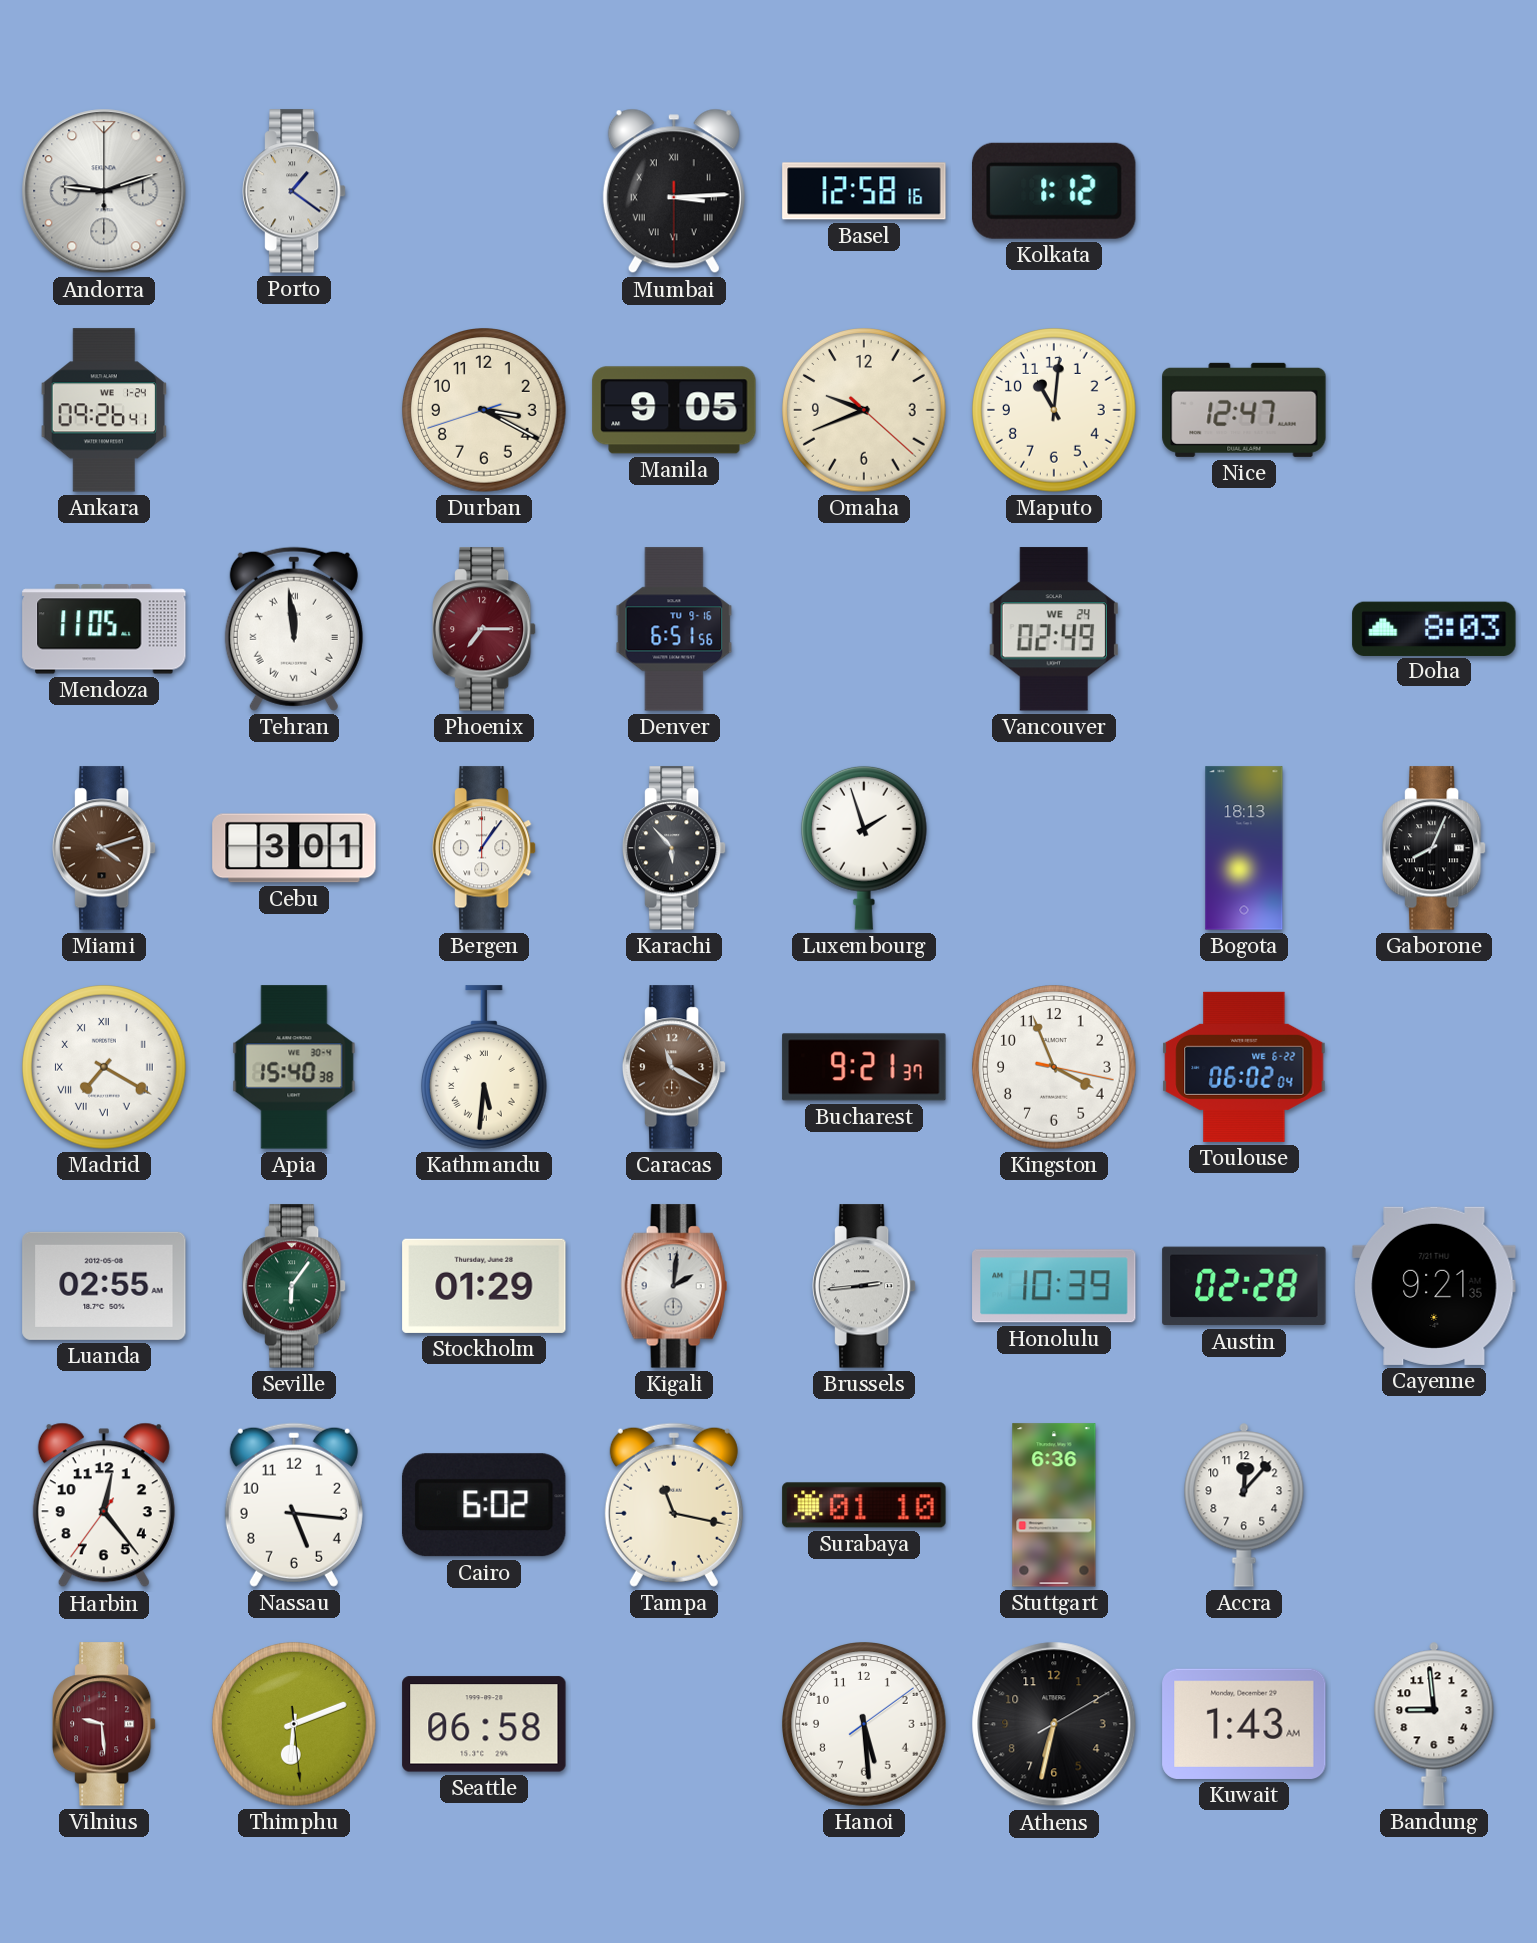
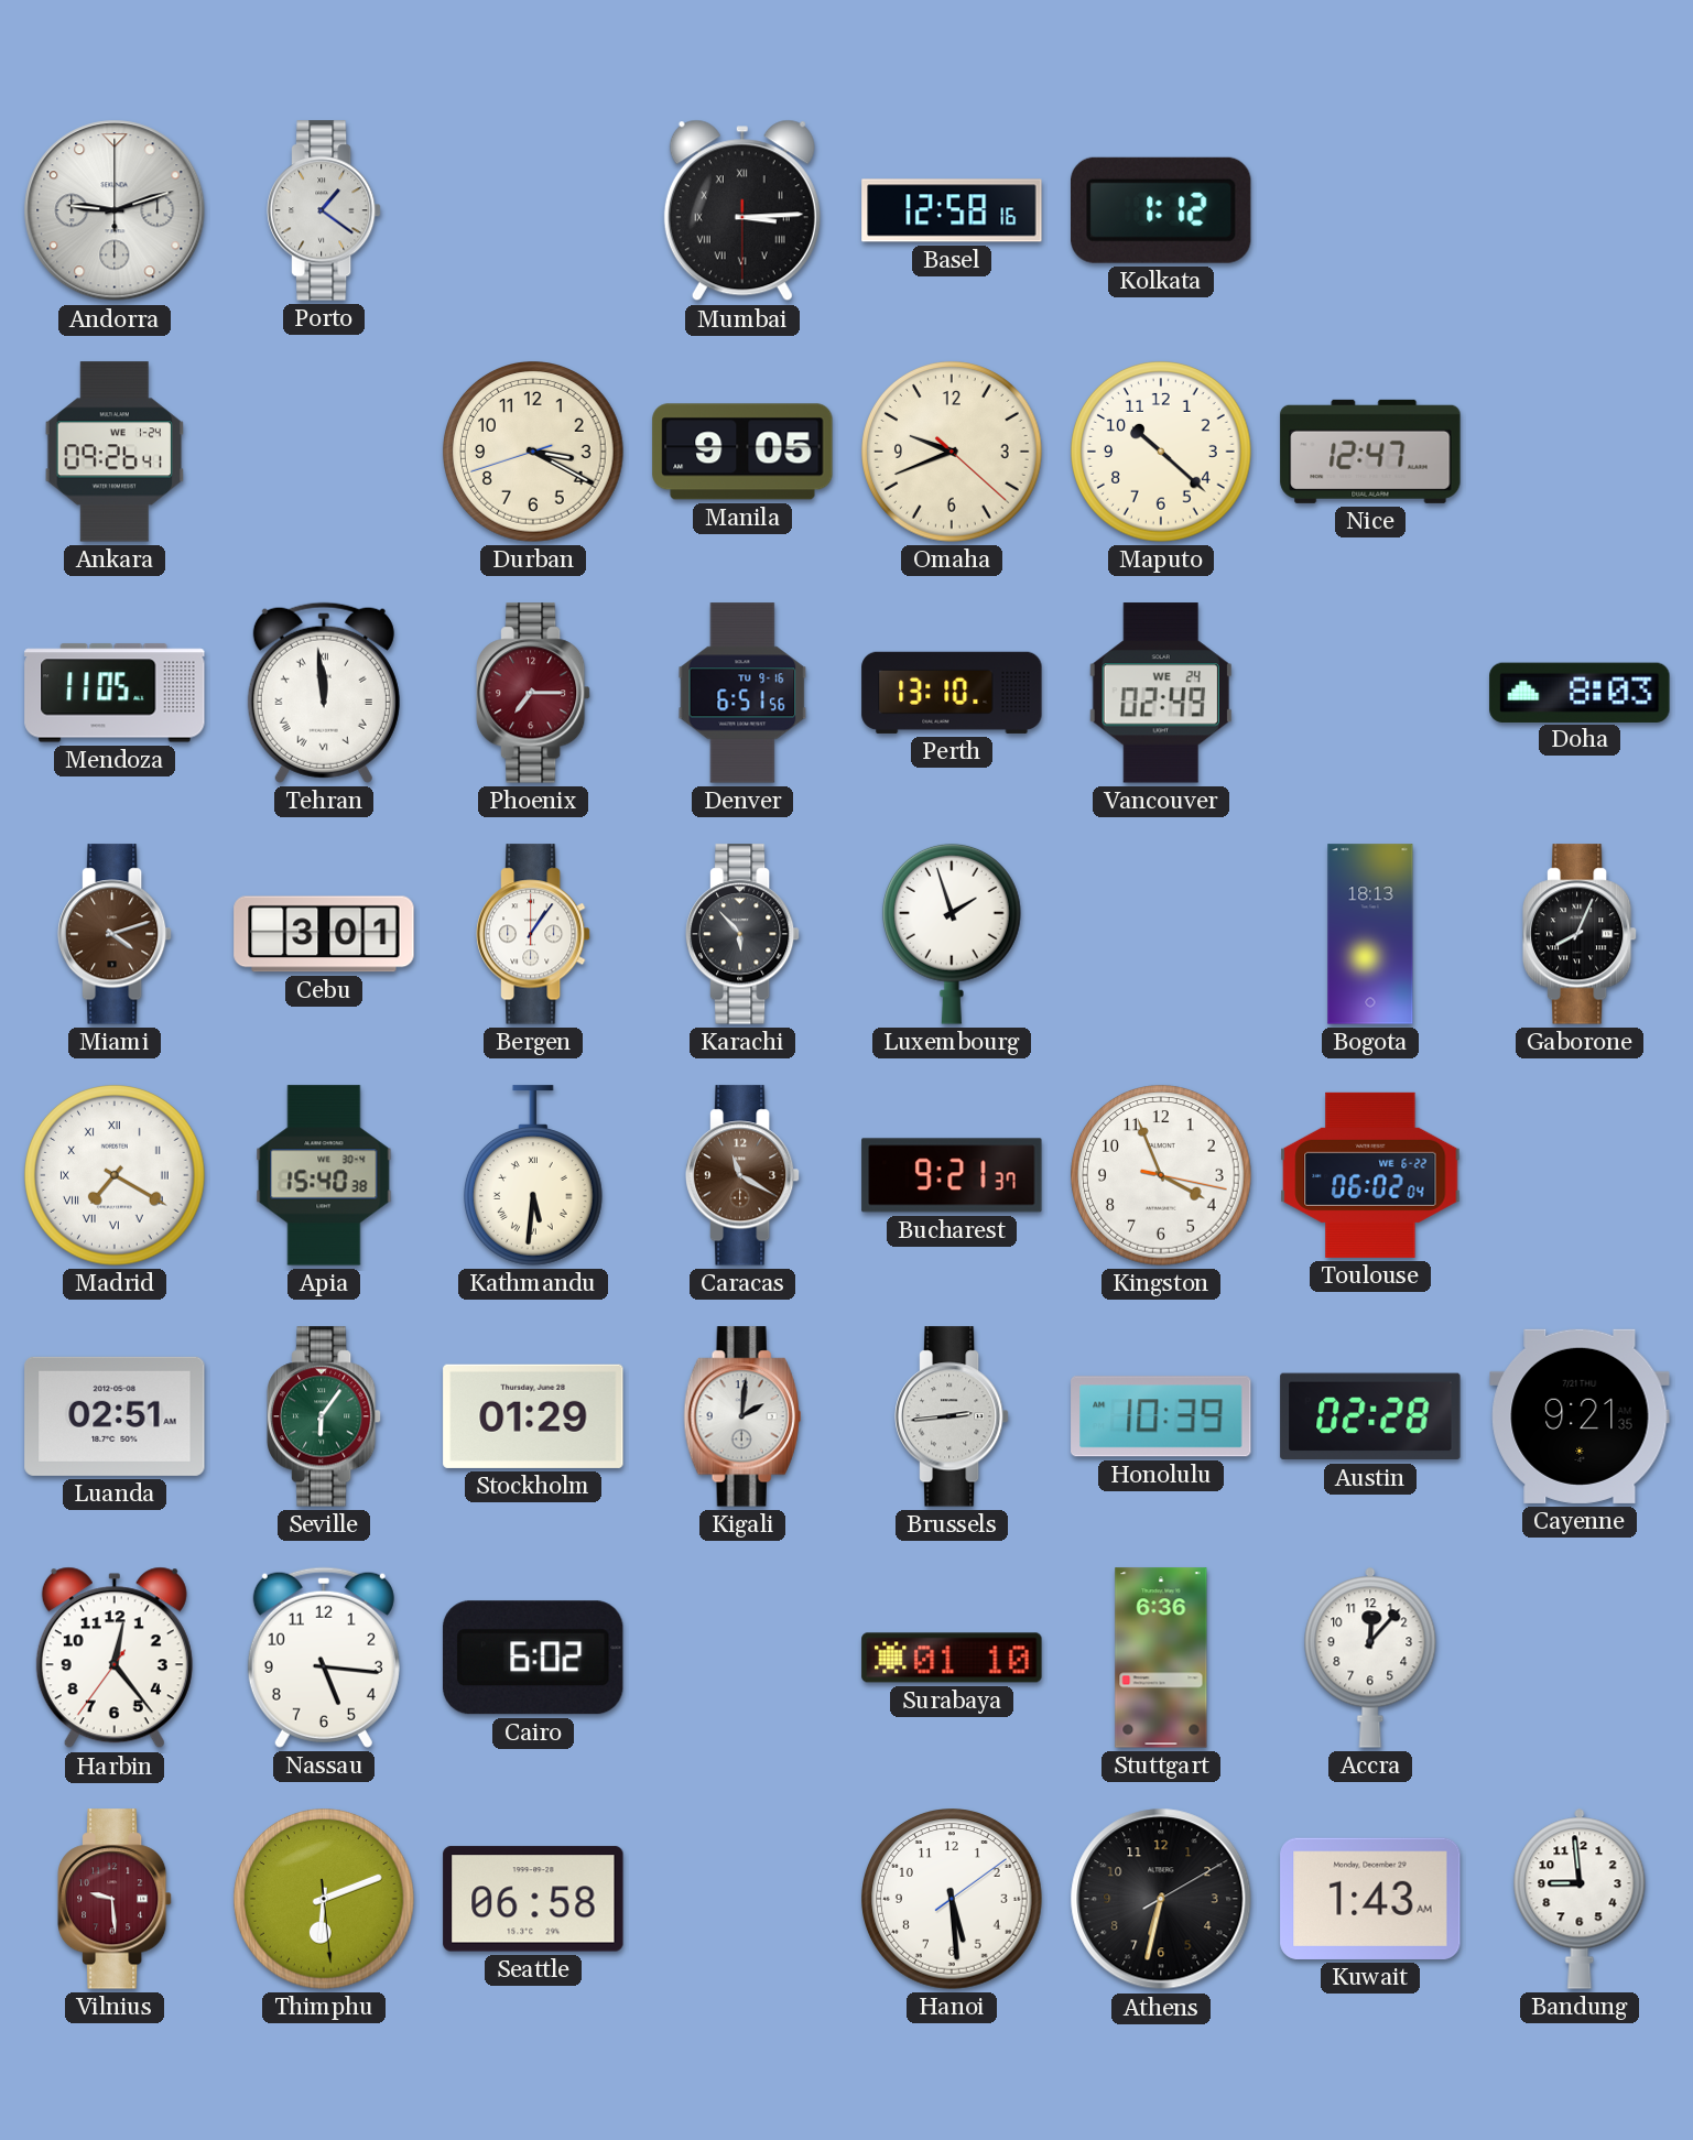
Maputo: 11:01 -> 10:22
Perth: none -> 13:10
Luanda: 02:55 -> 02:51
Tampa: 11:17 -> none
